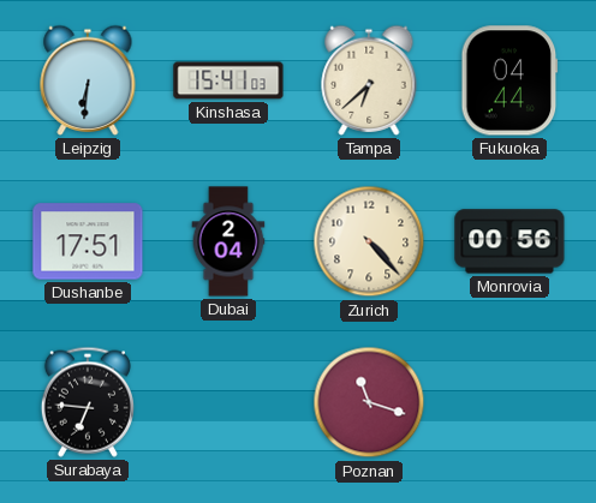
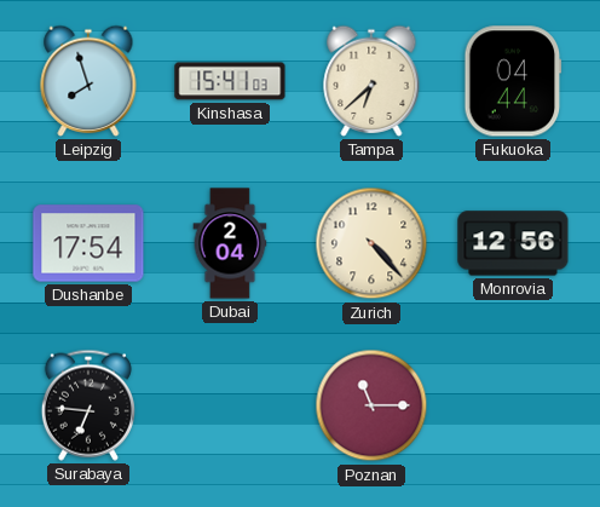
Leipzig: 6:31 -> 7:57
Dushanbe: 17:51 -> 17:54
Monrovia: 00:56 -> 12:56
Poznan: 11:18 -> 11:15
